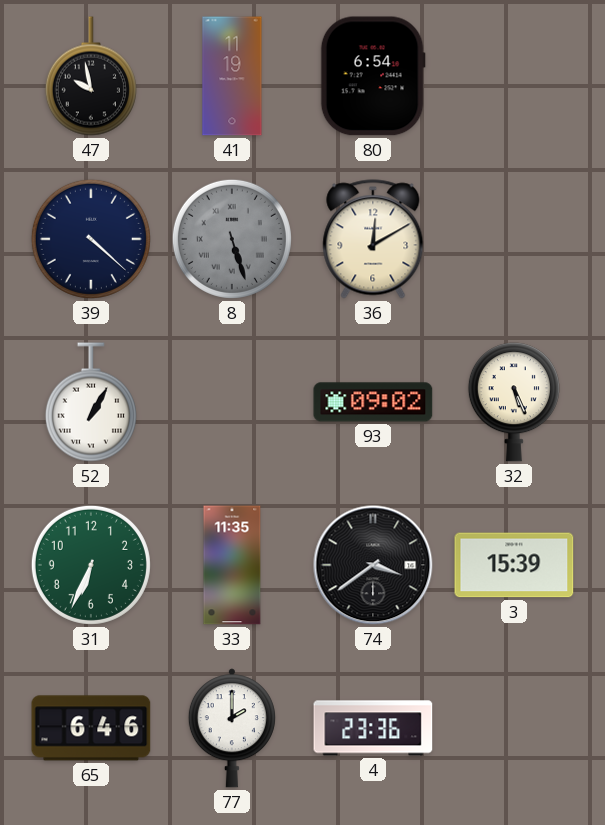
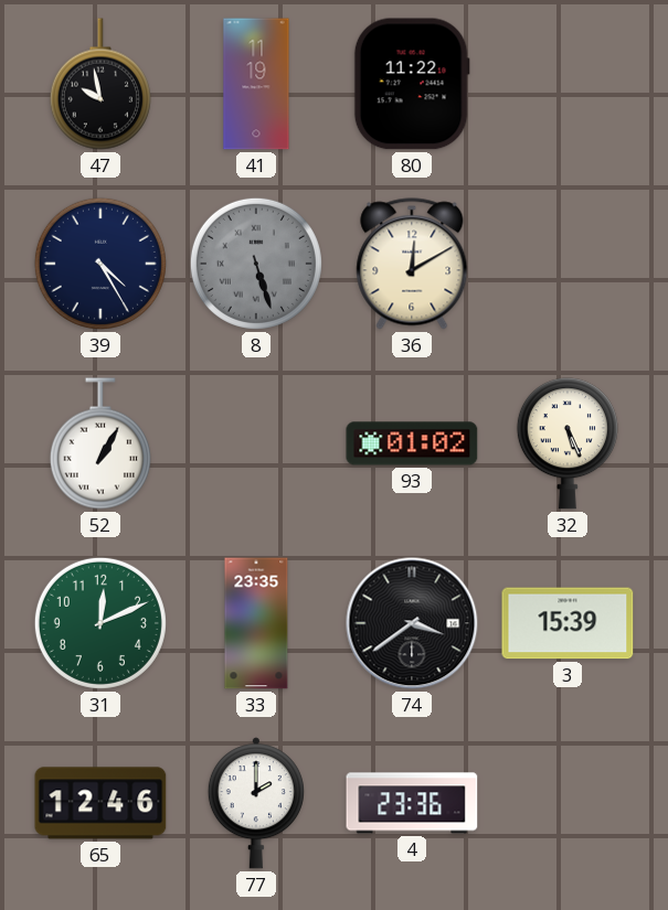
80: 6:54 -> 11:22
39: 4:22 -> 4:25
93: 09:02 -> 01:02
31: 6:34 -> 12:11
33: 11:35 -> 23:35
65: 6:46 -> 12:46
